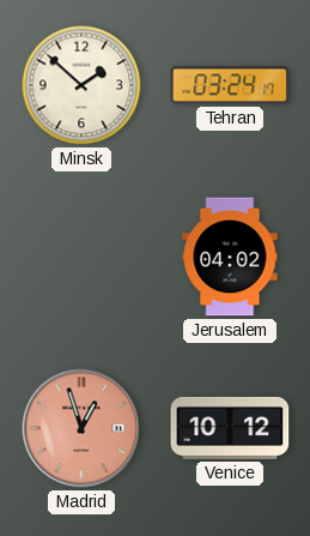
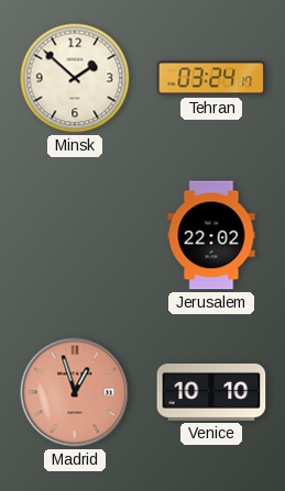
Jerusalem: 04:02 -> 22:02
Venice: 10:12 -> 10:10
